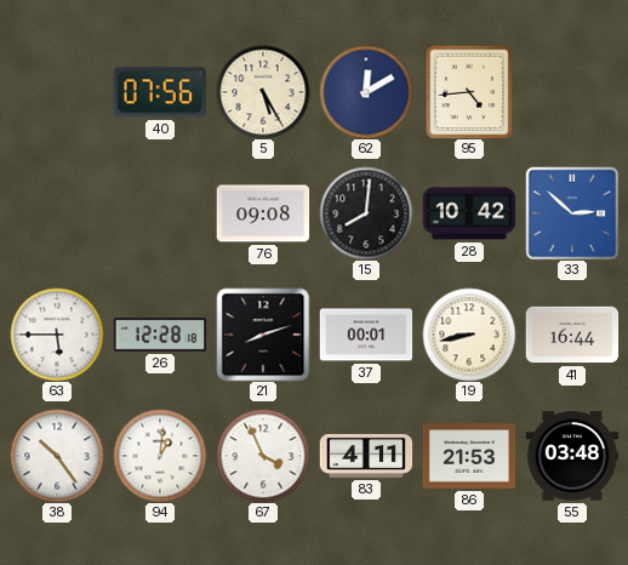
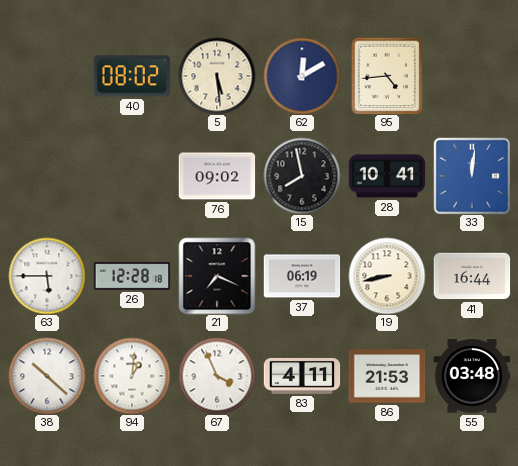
40: 07:56 -> 08:02
5: 5:25 -> 5:29
76: 09:08 -> 09:02
15: 8:01 -> 7:58
28: 10:42 -> 10:41
33: 2:52 -> 12:01
21: 8:12 -> 7:19
37: 00:01 -> 06:19
38: 10:24 -> 10:22
